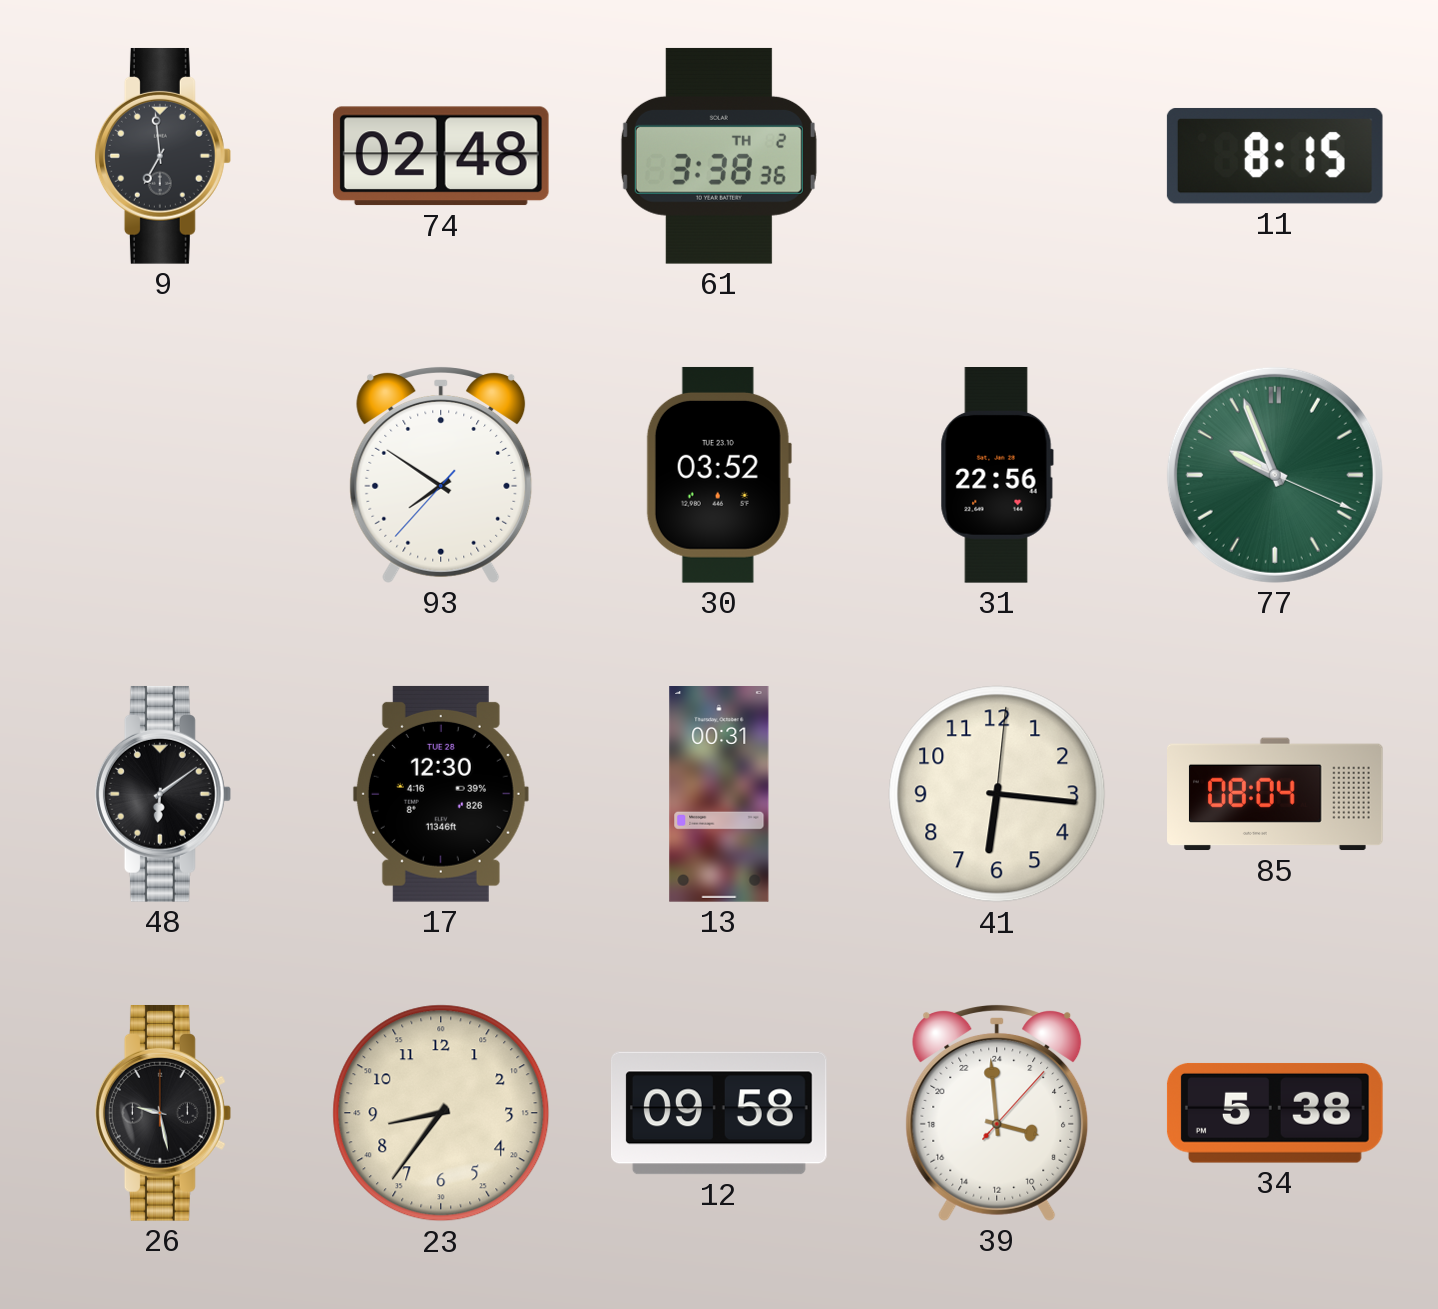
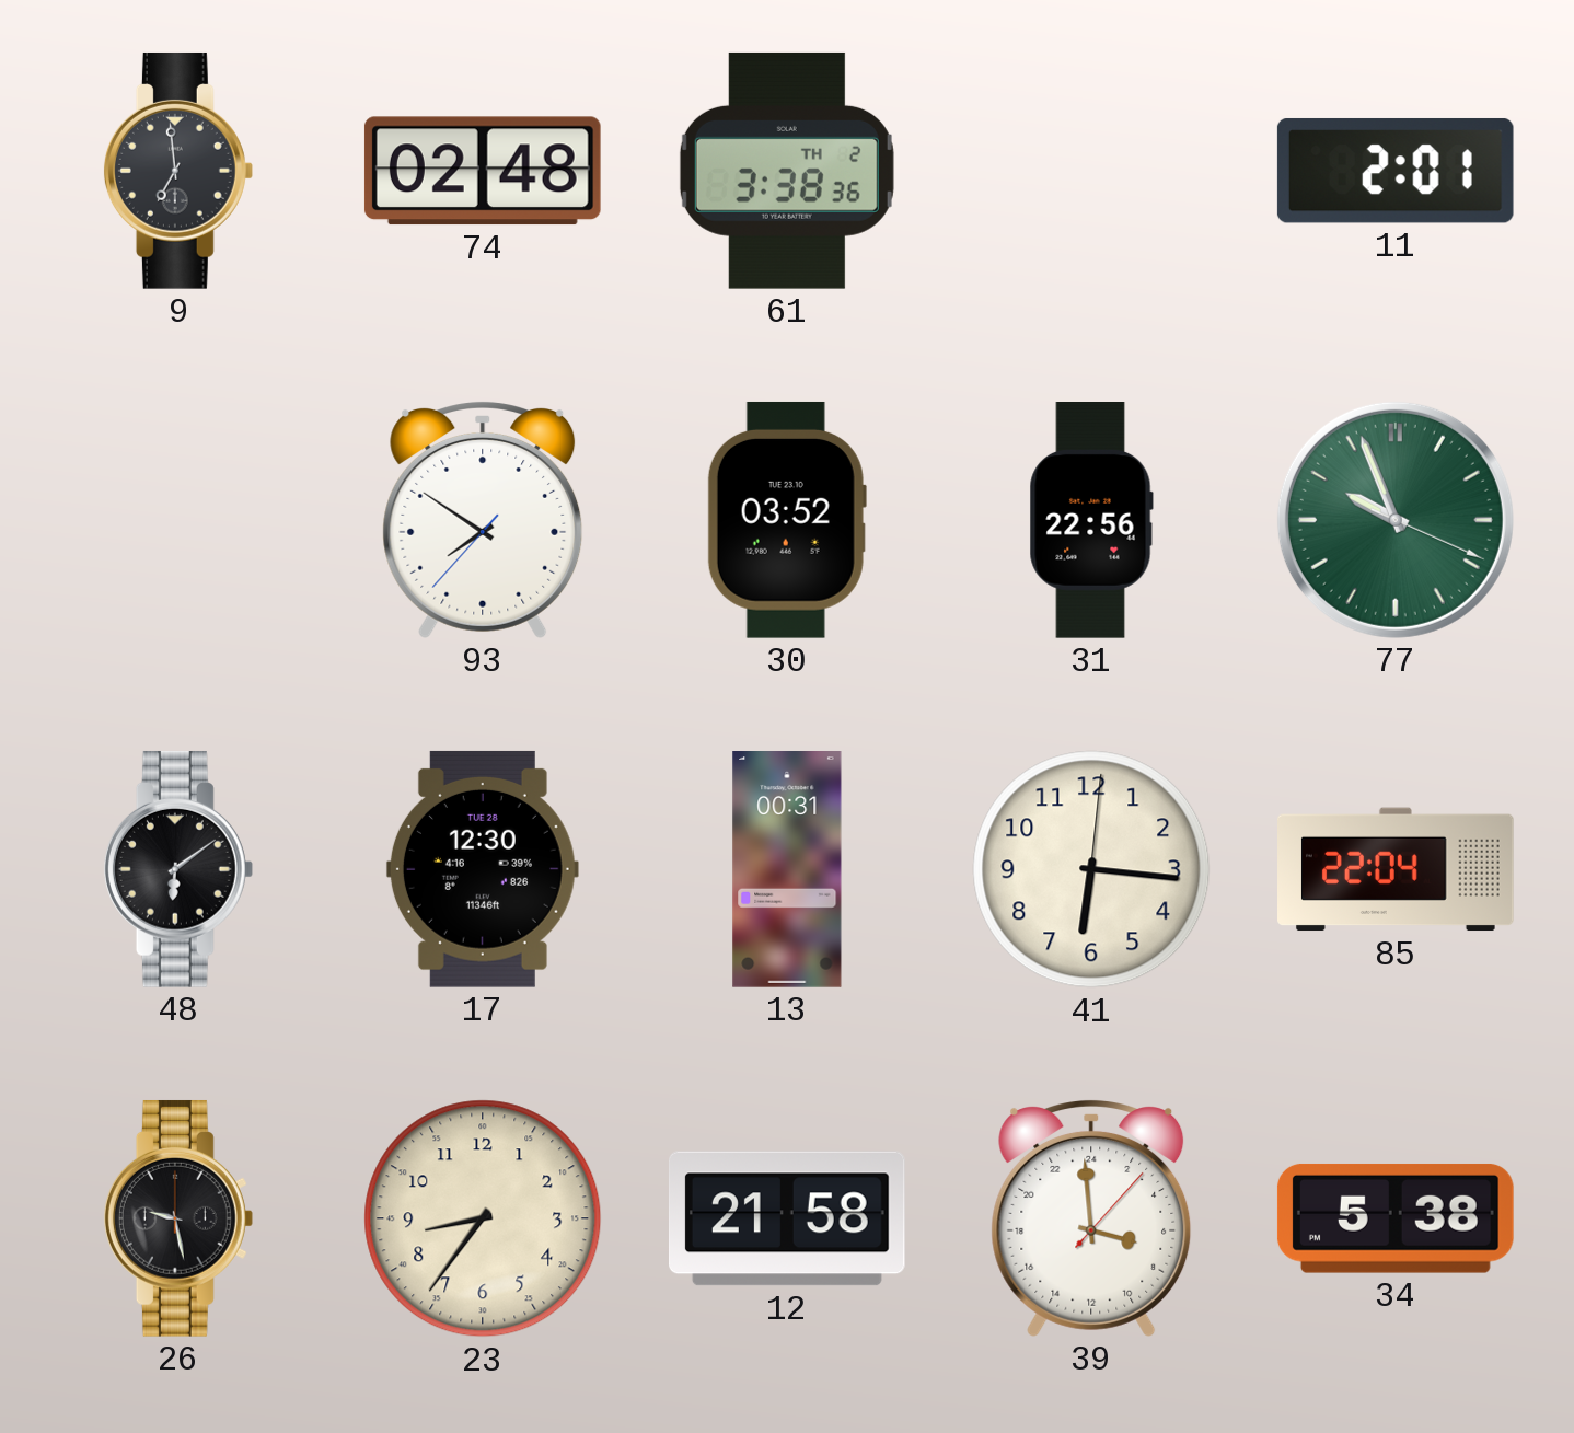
11: 8:15 -> 2:01
85: 08:04 -> 22:04
12: 09:58 -> 21:58
